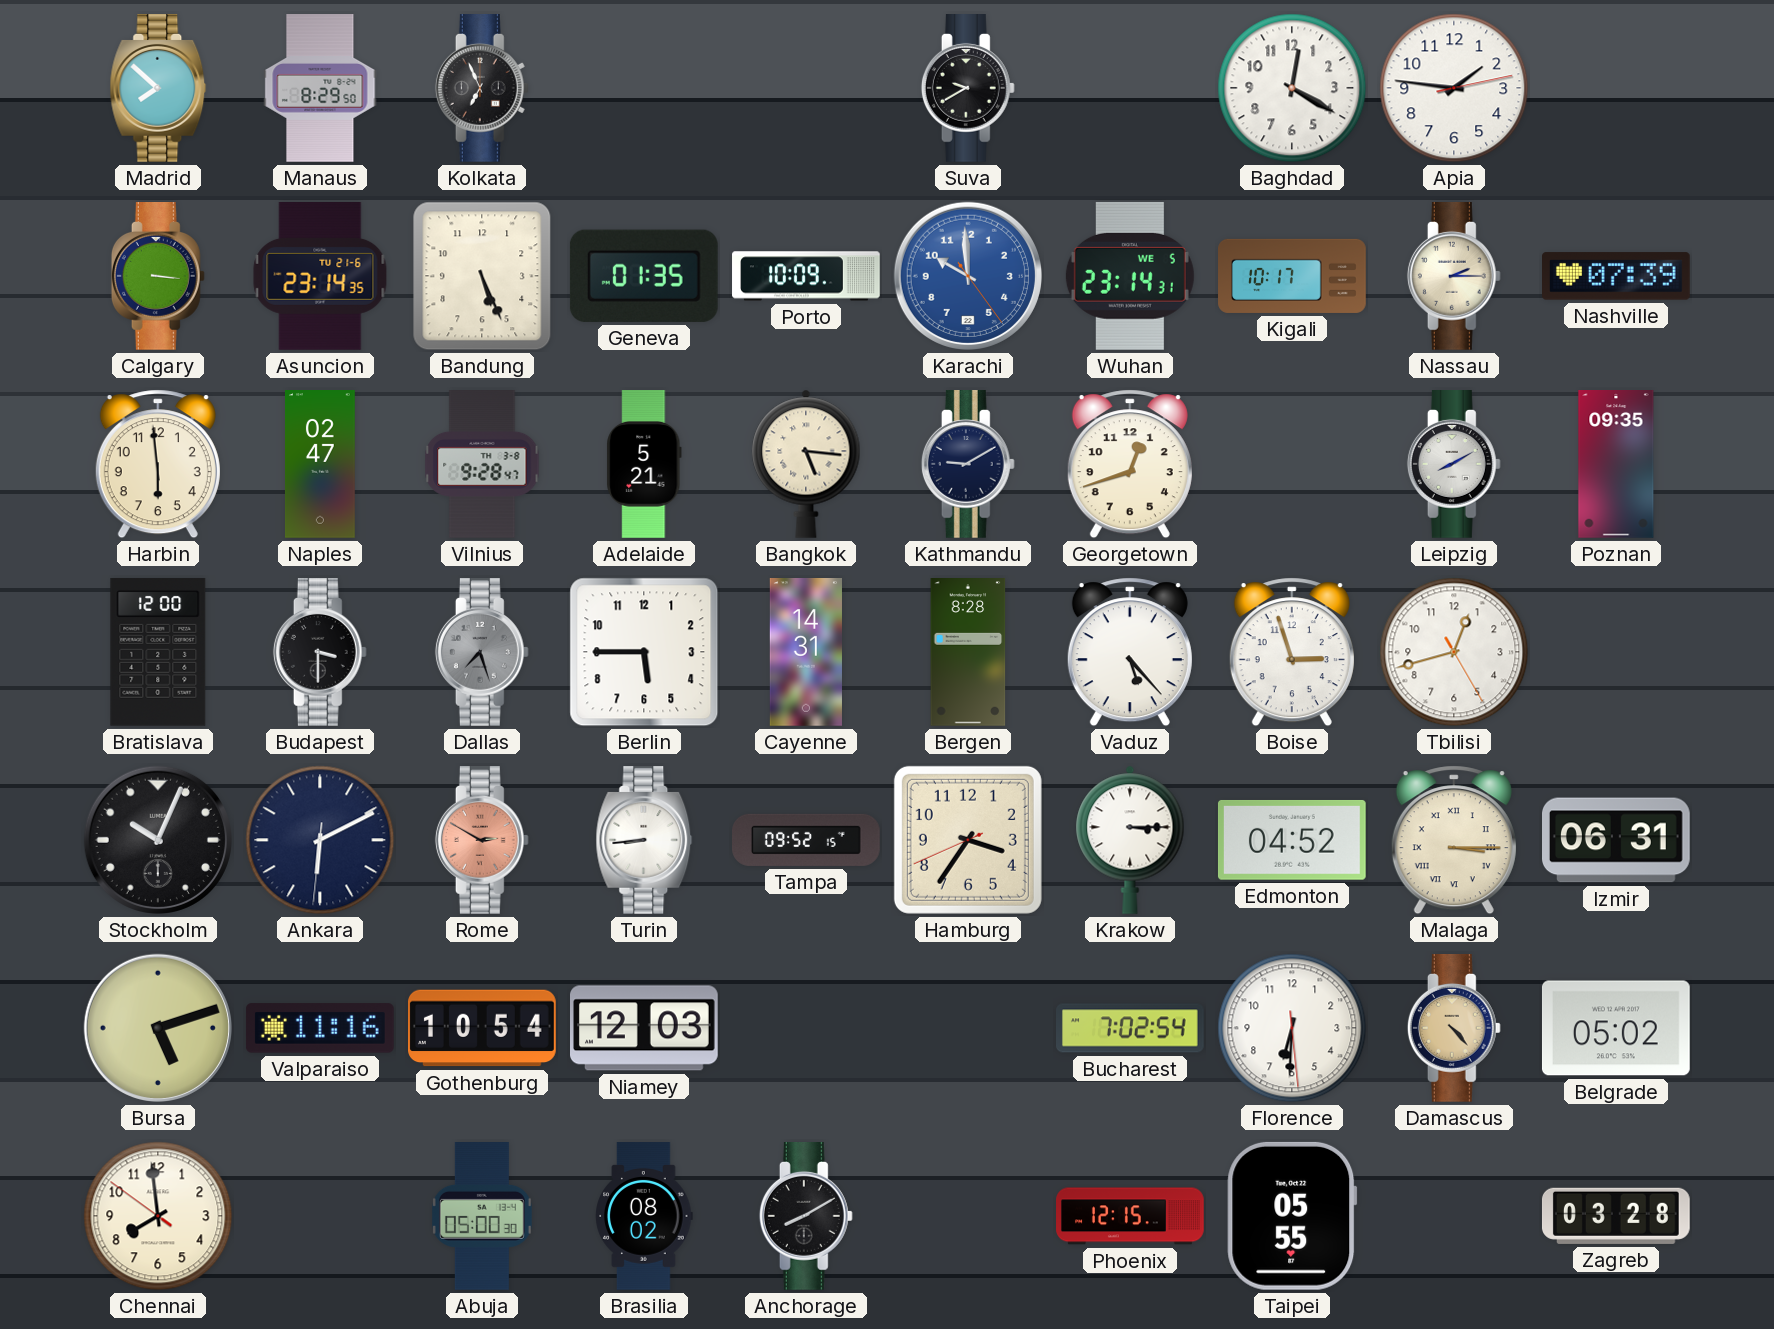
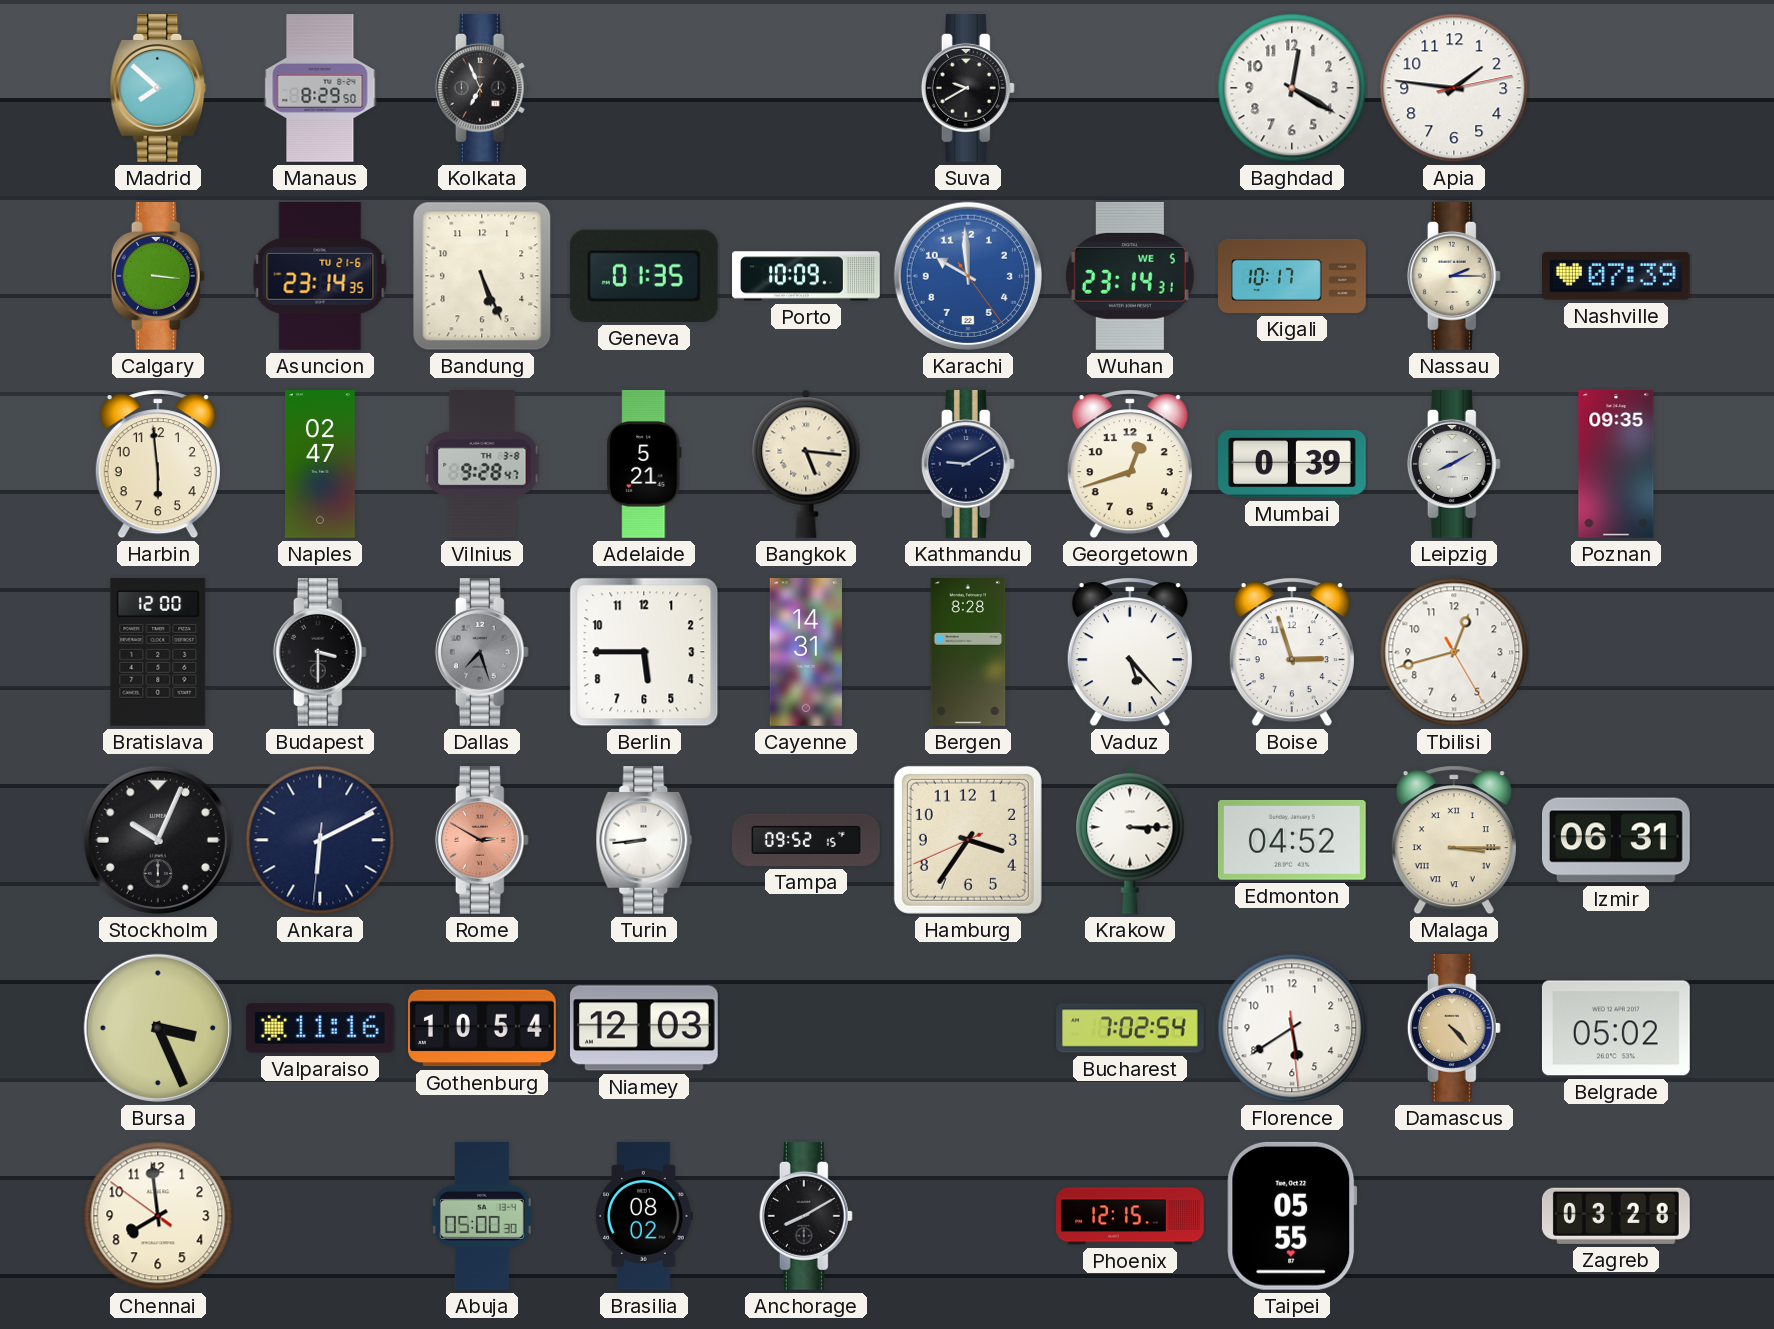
Mumbai: none -> 0:39
Bursa: 5:12 -> 3:26
Florence: 6:30 -> 5:39
